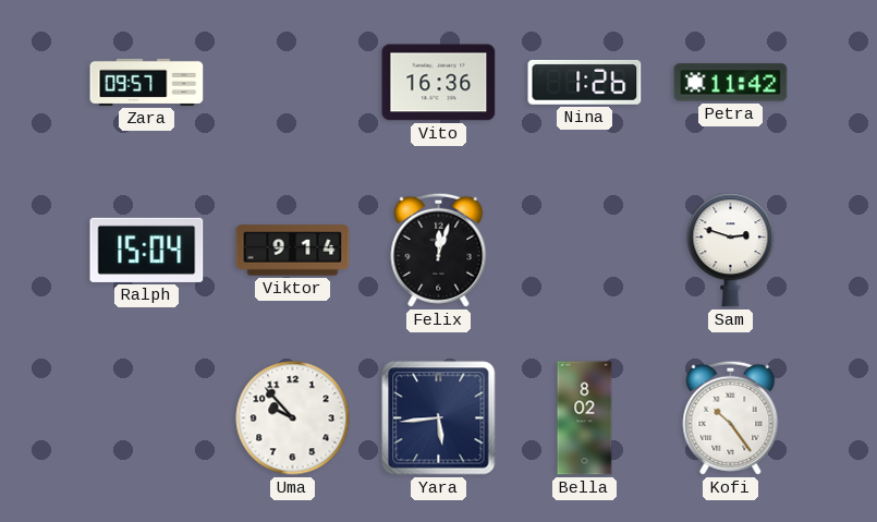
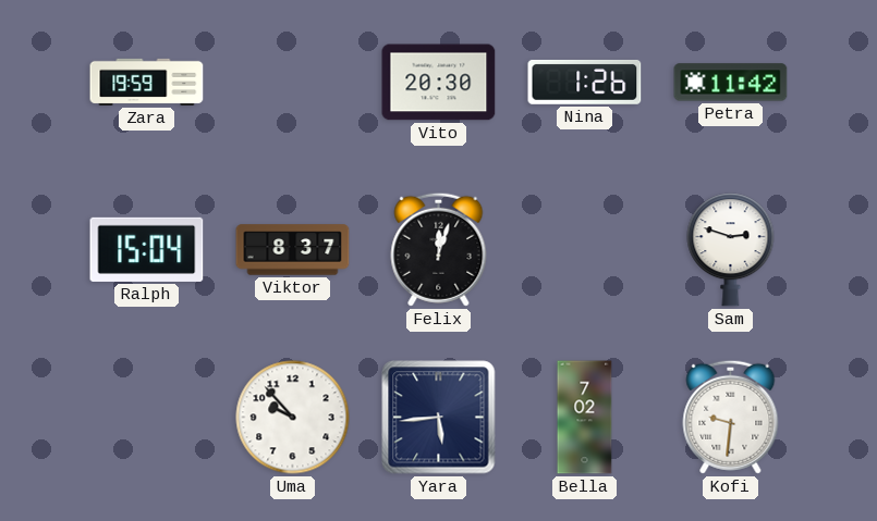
Zara: 09:57 -> 19:59
Vito: 16:36 -> 20:30
Viktor: 9:14 -> 8:37
Bella: 8:02 -> 7:02
Kofi: 10:24 -> 9:31
